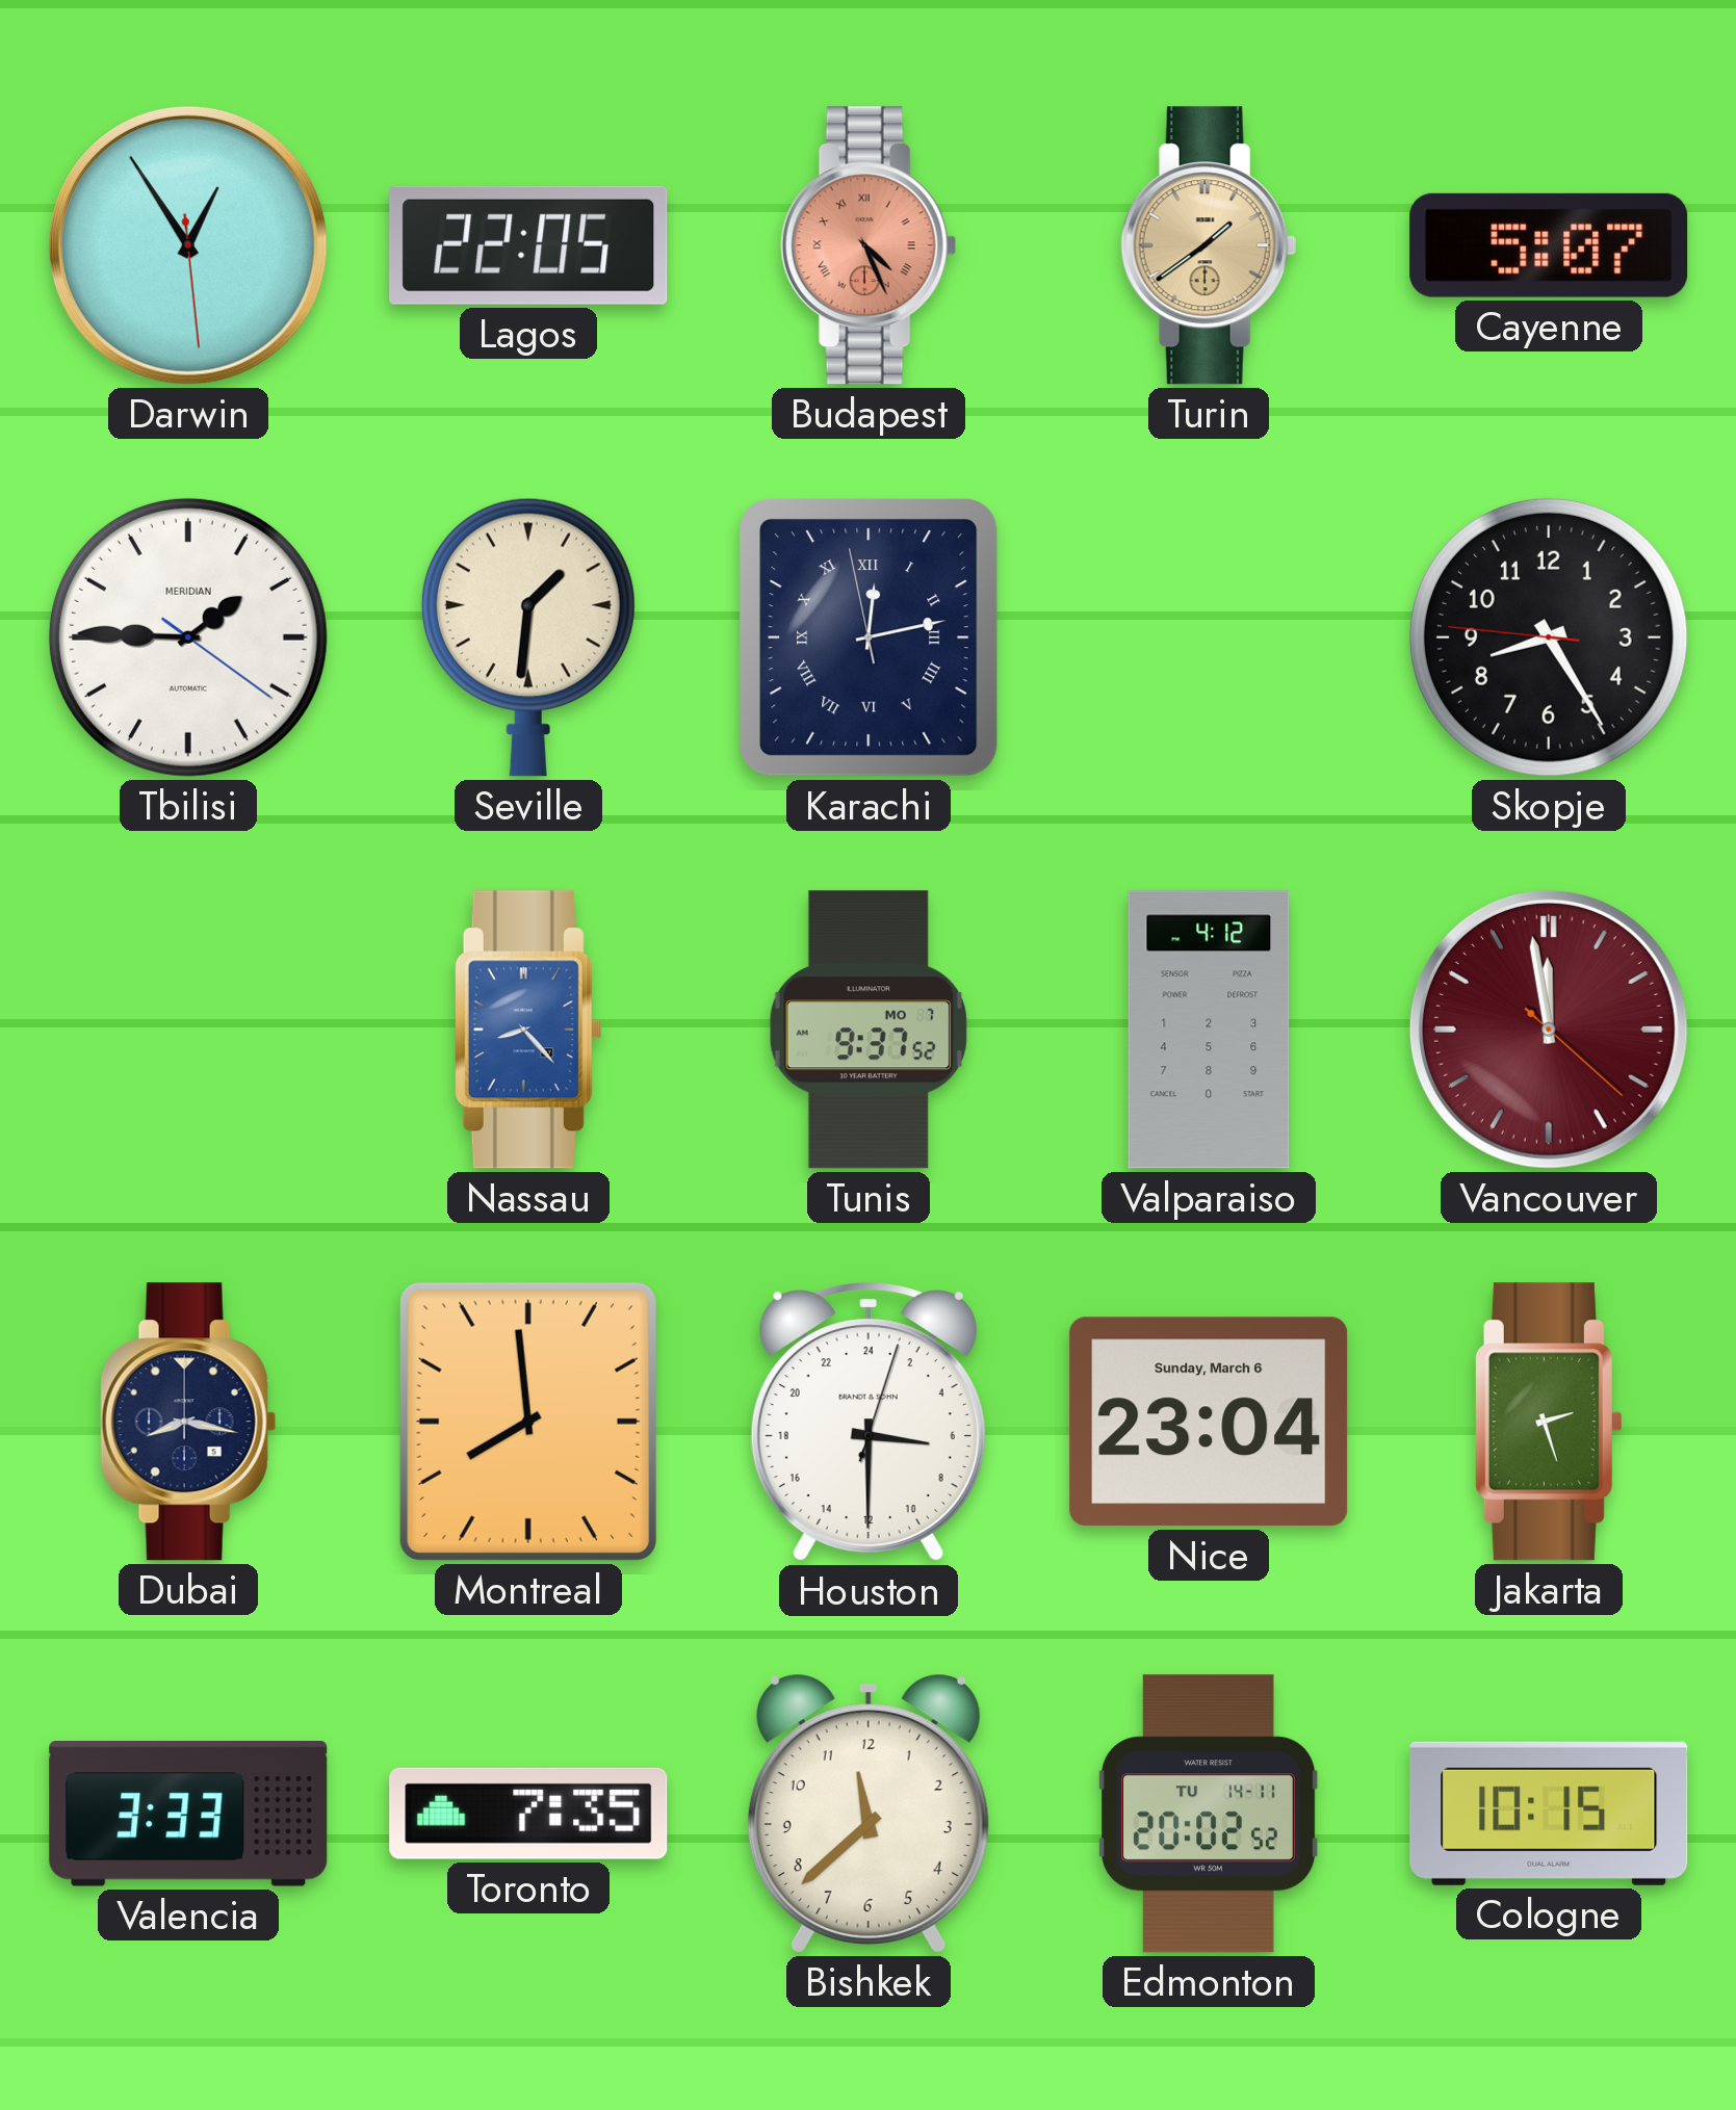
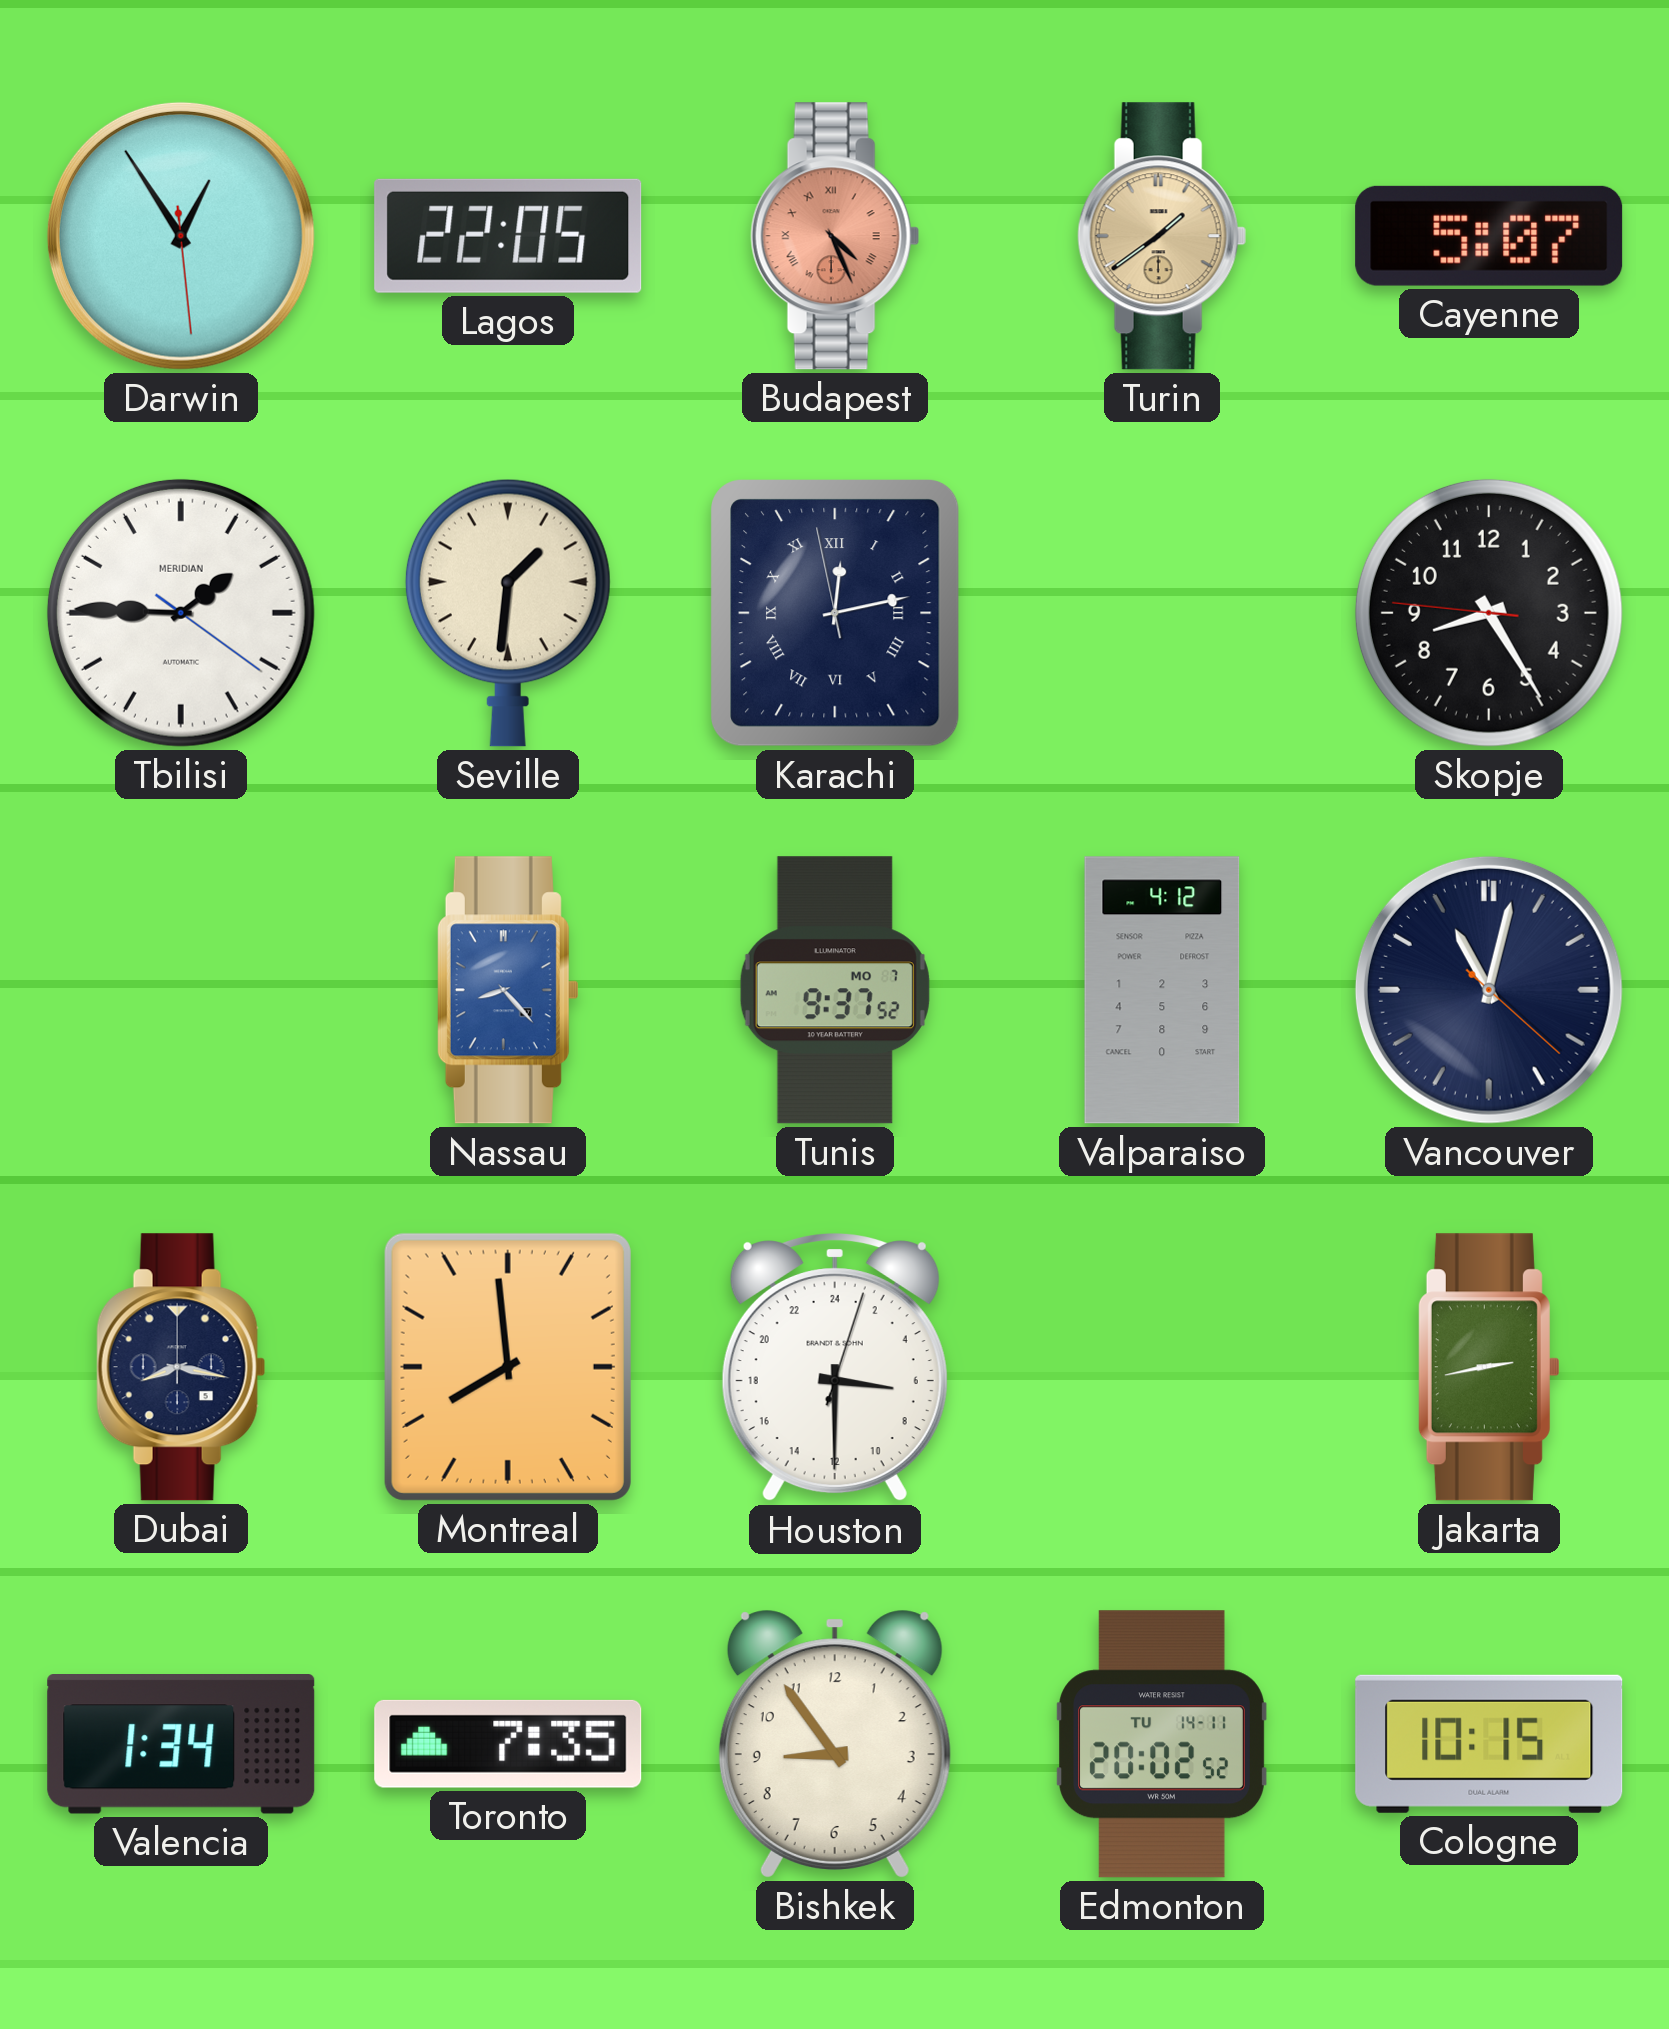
Vancouver: 11:58 -> 11:02
Vancouver dial: burgundy -> navy
Nice: 23:04 -> none
Jakarta: 2:27 -> 2:43
Valencia: 3:33 -> 1:34
Bishkek: 11:38 -> 8:54
